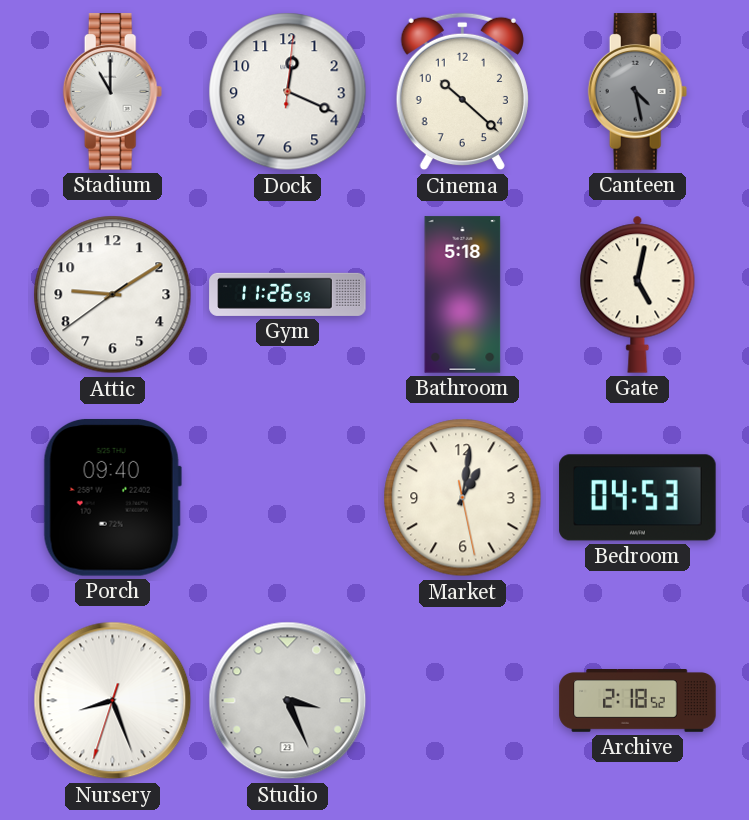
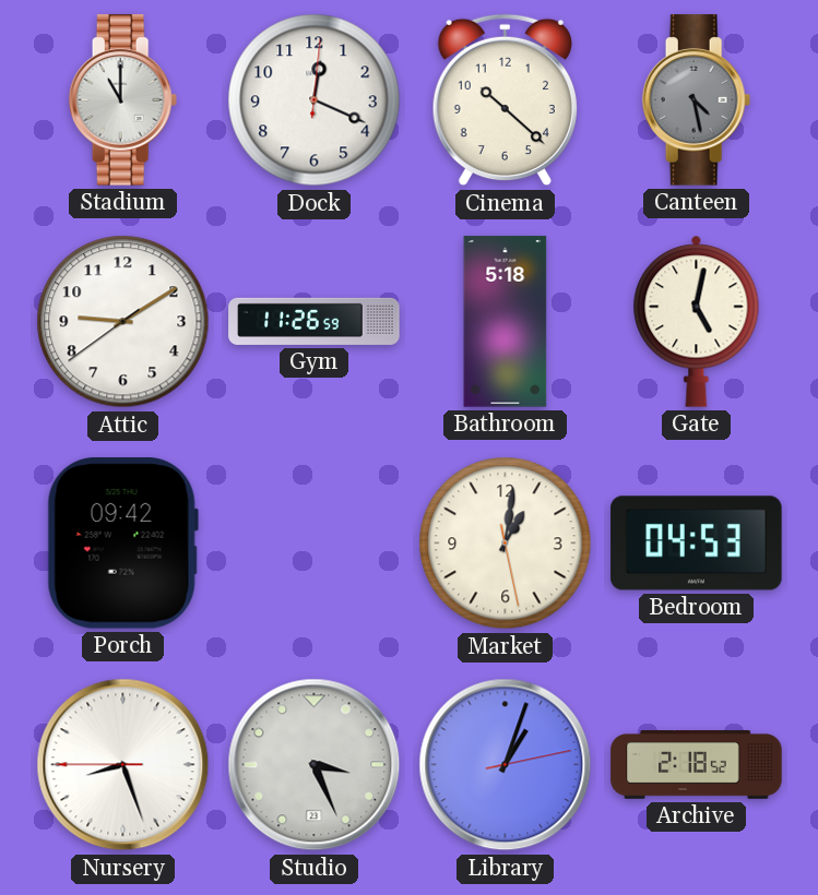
Porch: 09:40 -> 09:42
Nursery: 8:26:33 -> 8:26:45
Library: none -> 1:03
